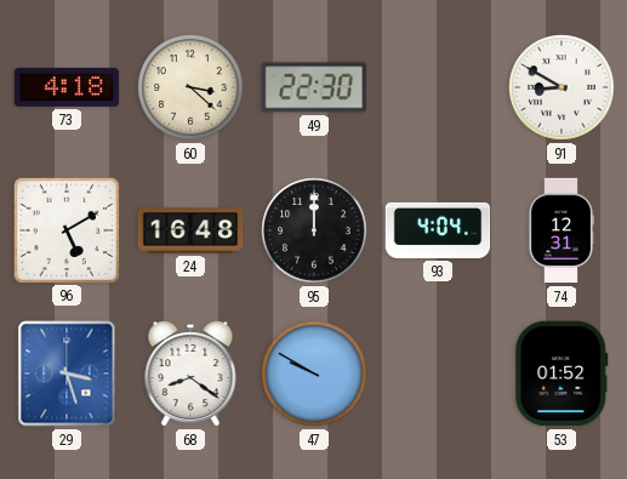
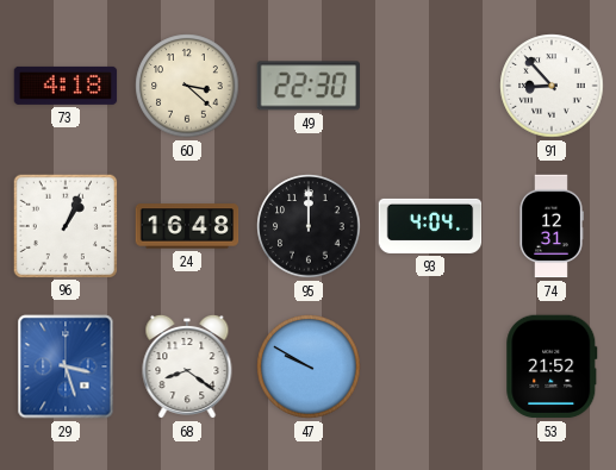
91: 8:50 -> 8:53
96: 5:10 -> 1:04
53: 01:52 -> 21:52
